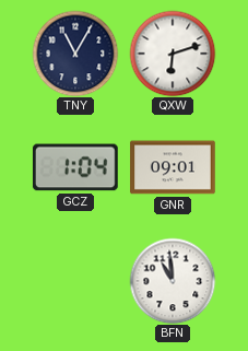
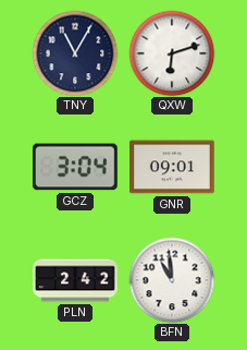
GCZ: 1:04 -> 3:04
PLN: none -> 2:42
